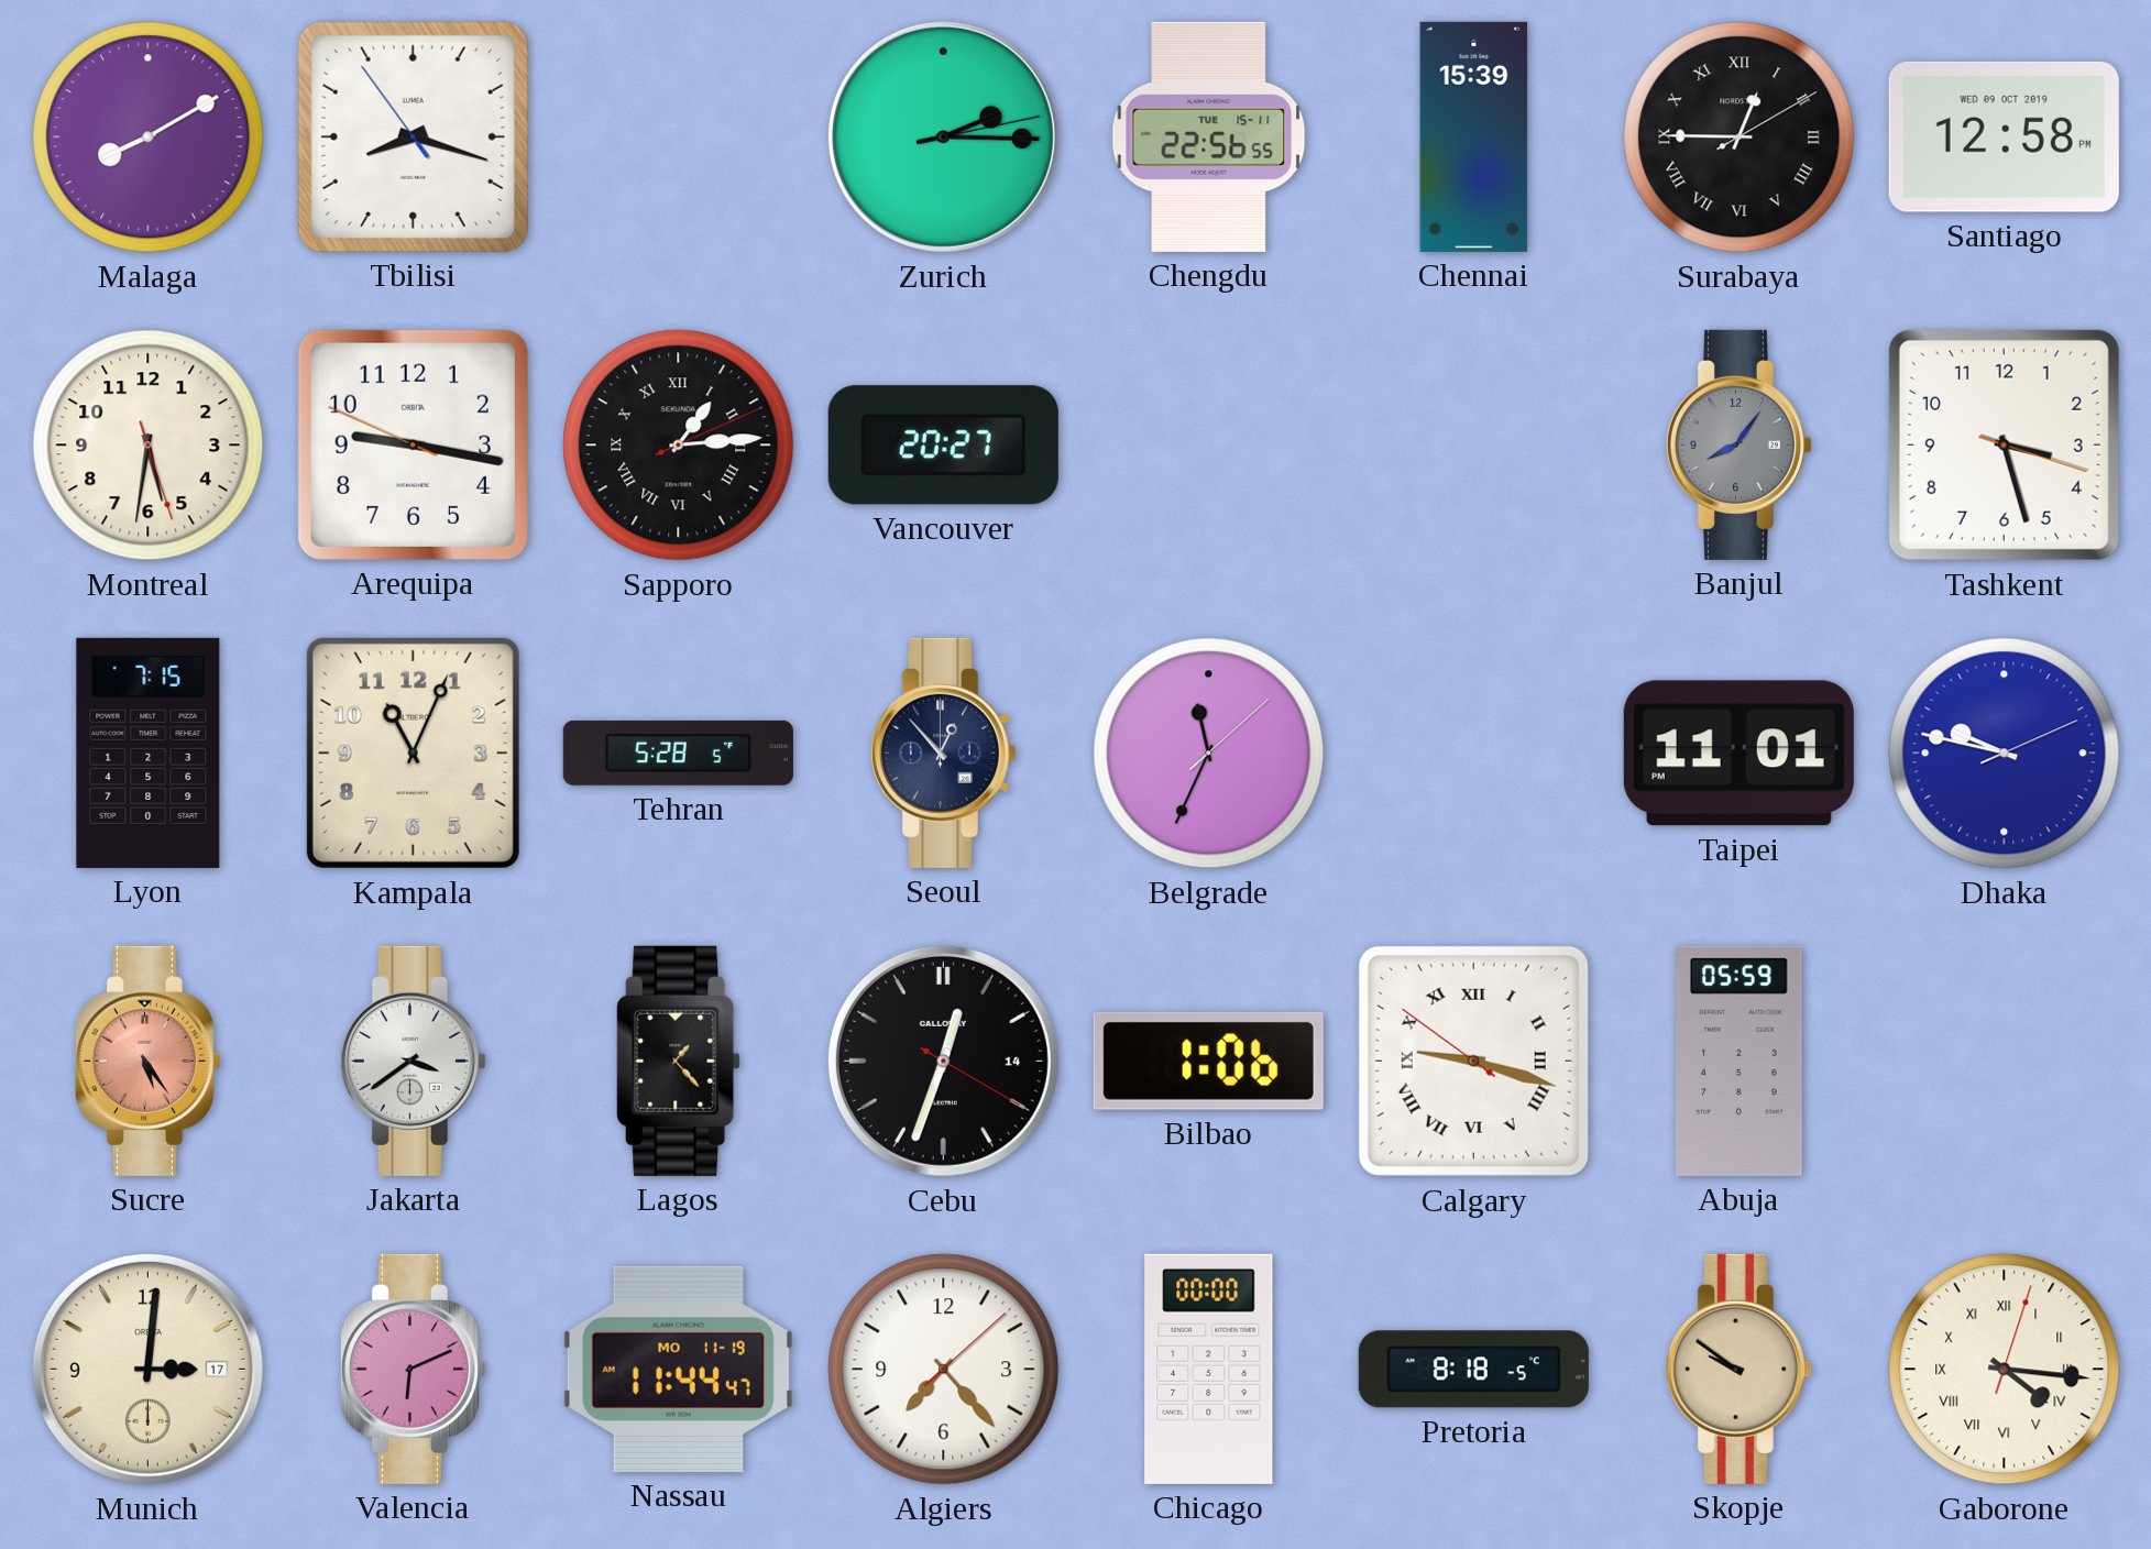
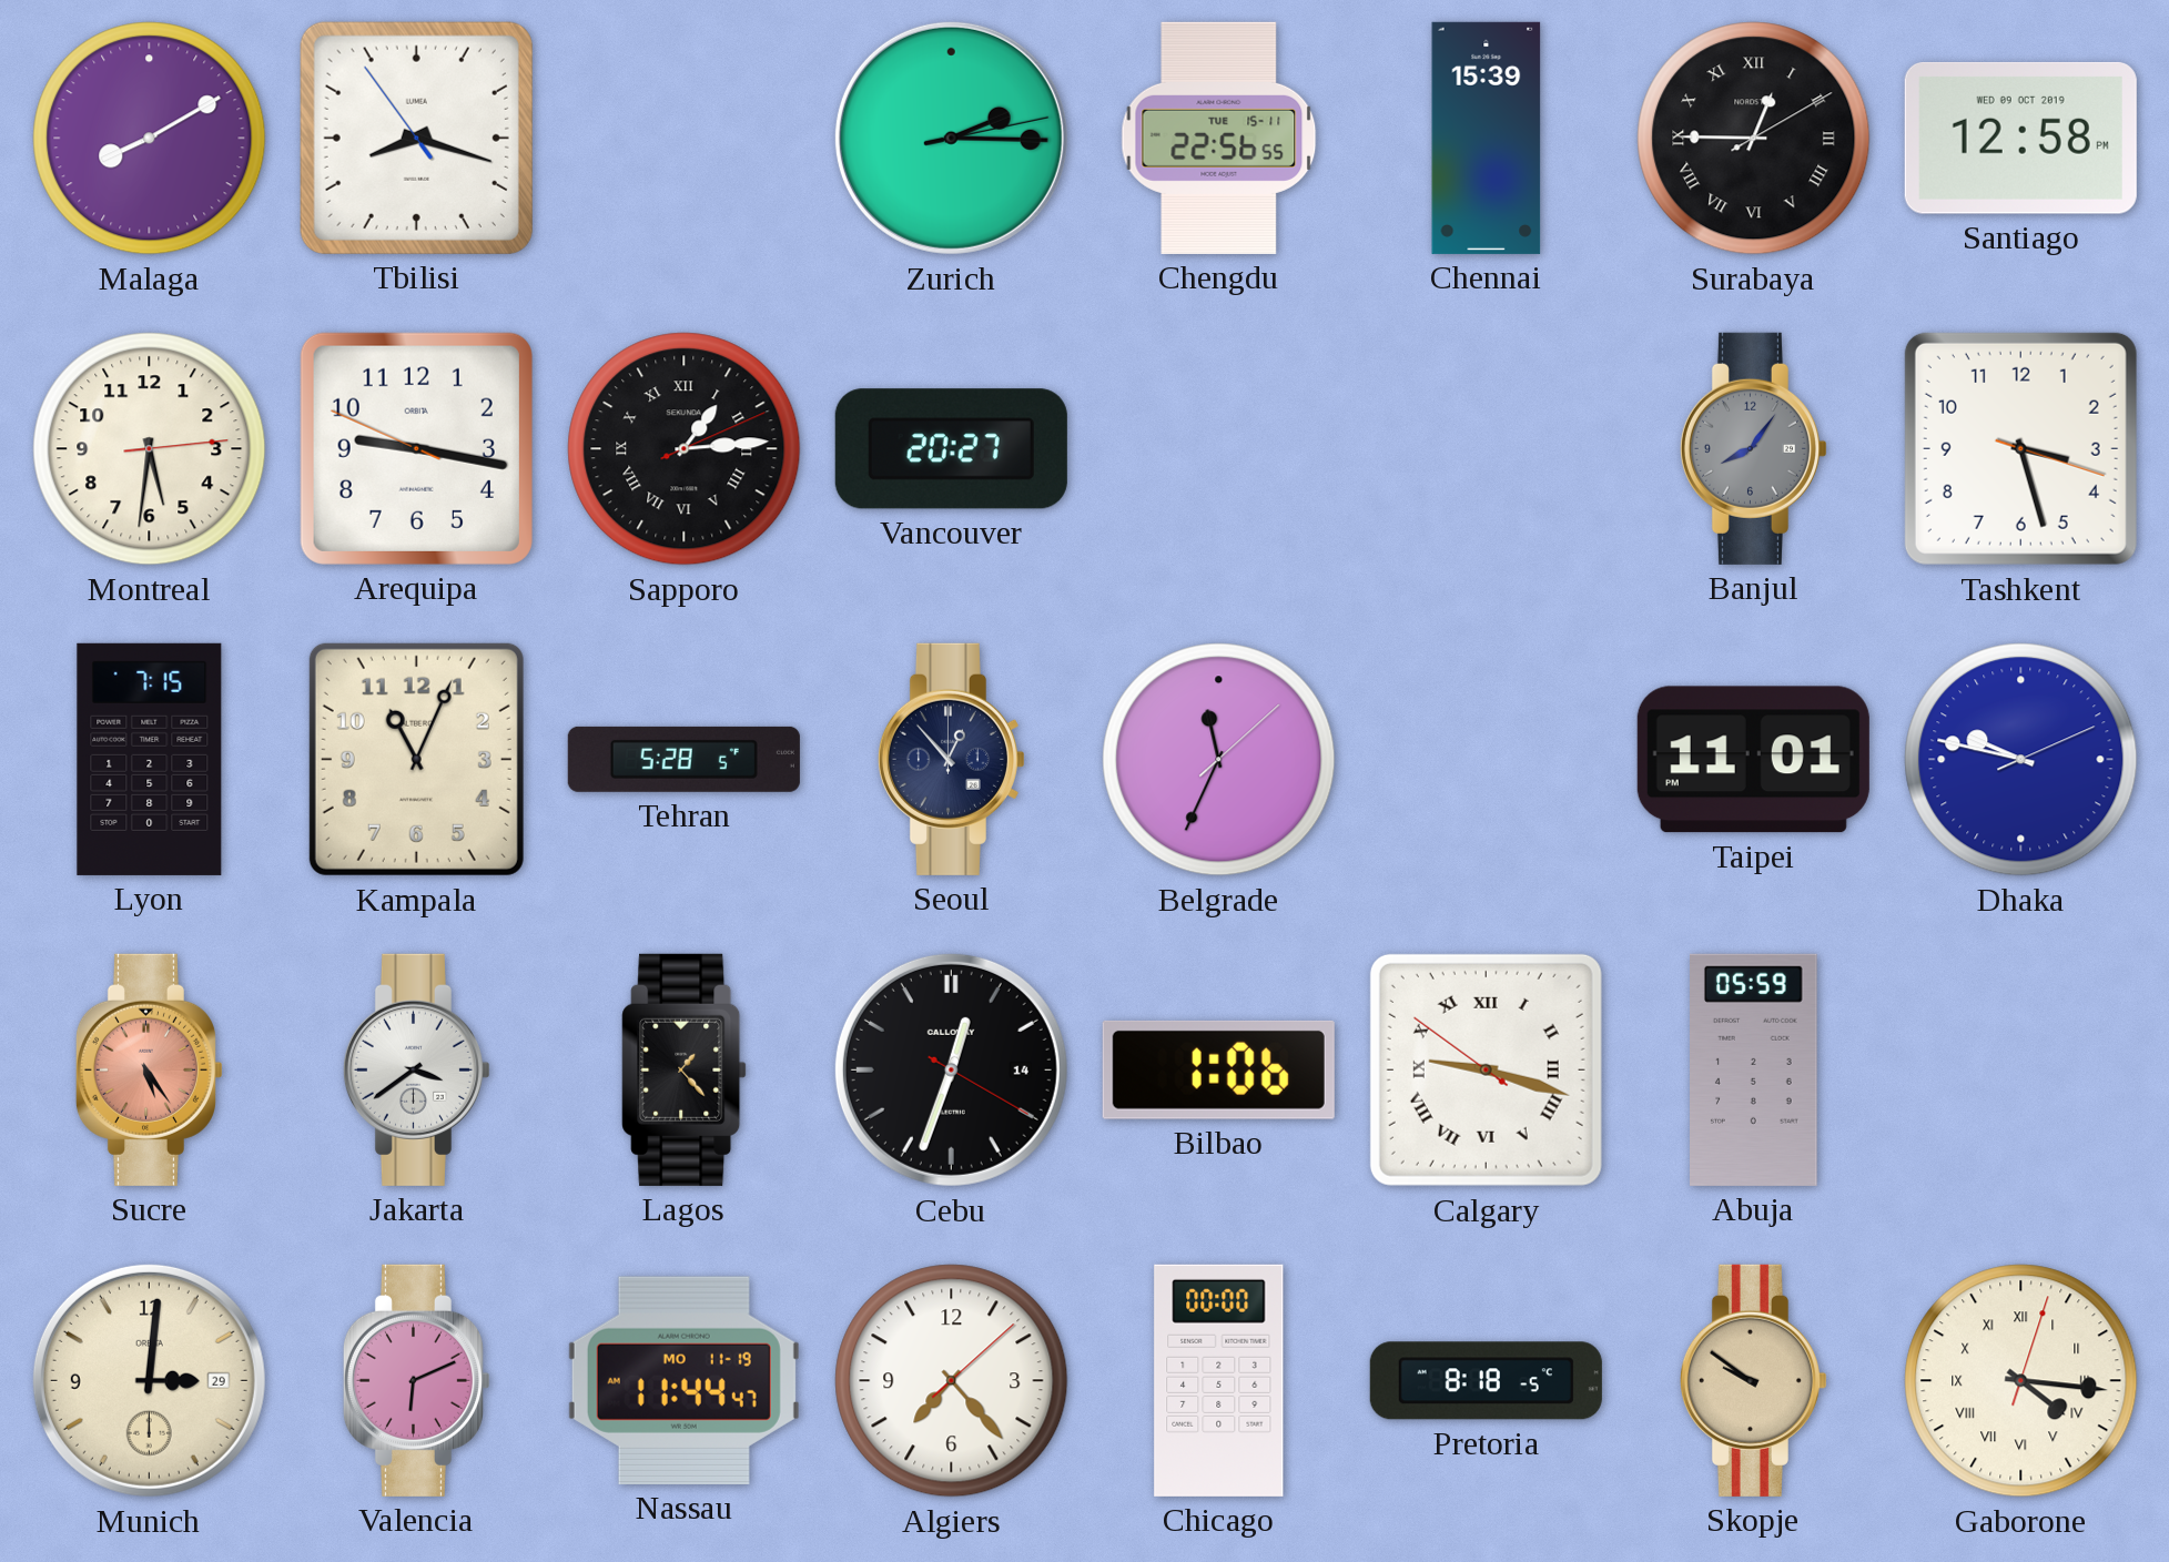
Montreal: 5:31:27 -> 5:31:14
Munich date: 17 -> 29
